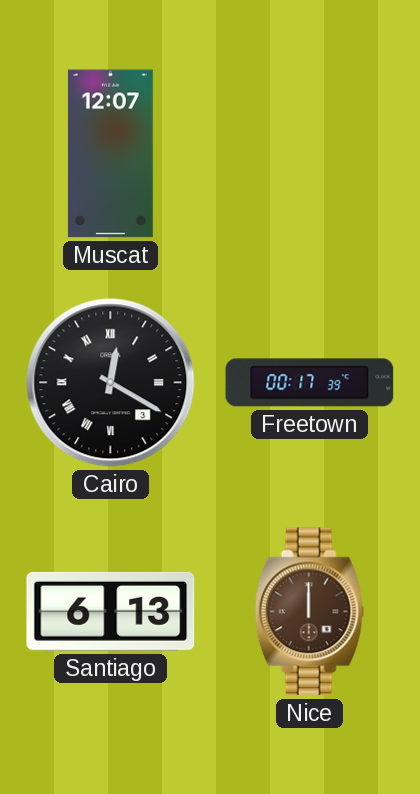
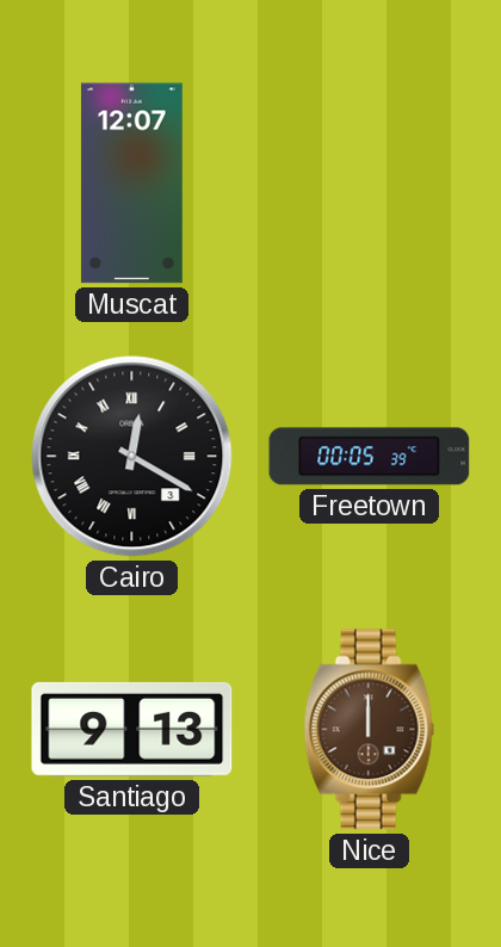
Freetown: 00:17 -> 00:05
Santiago: 6:13 -> 9:13
